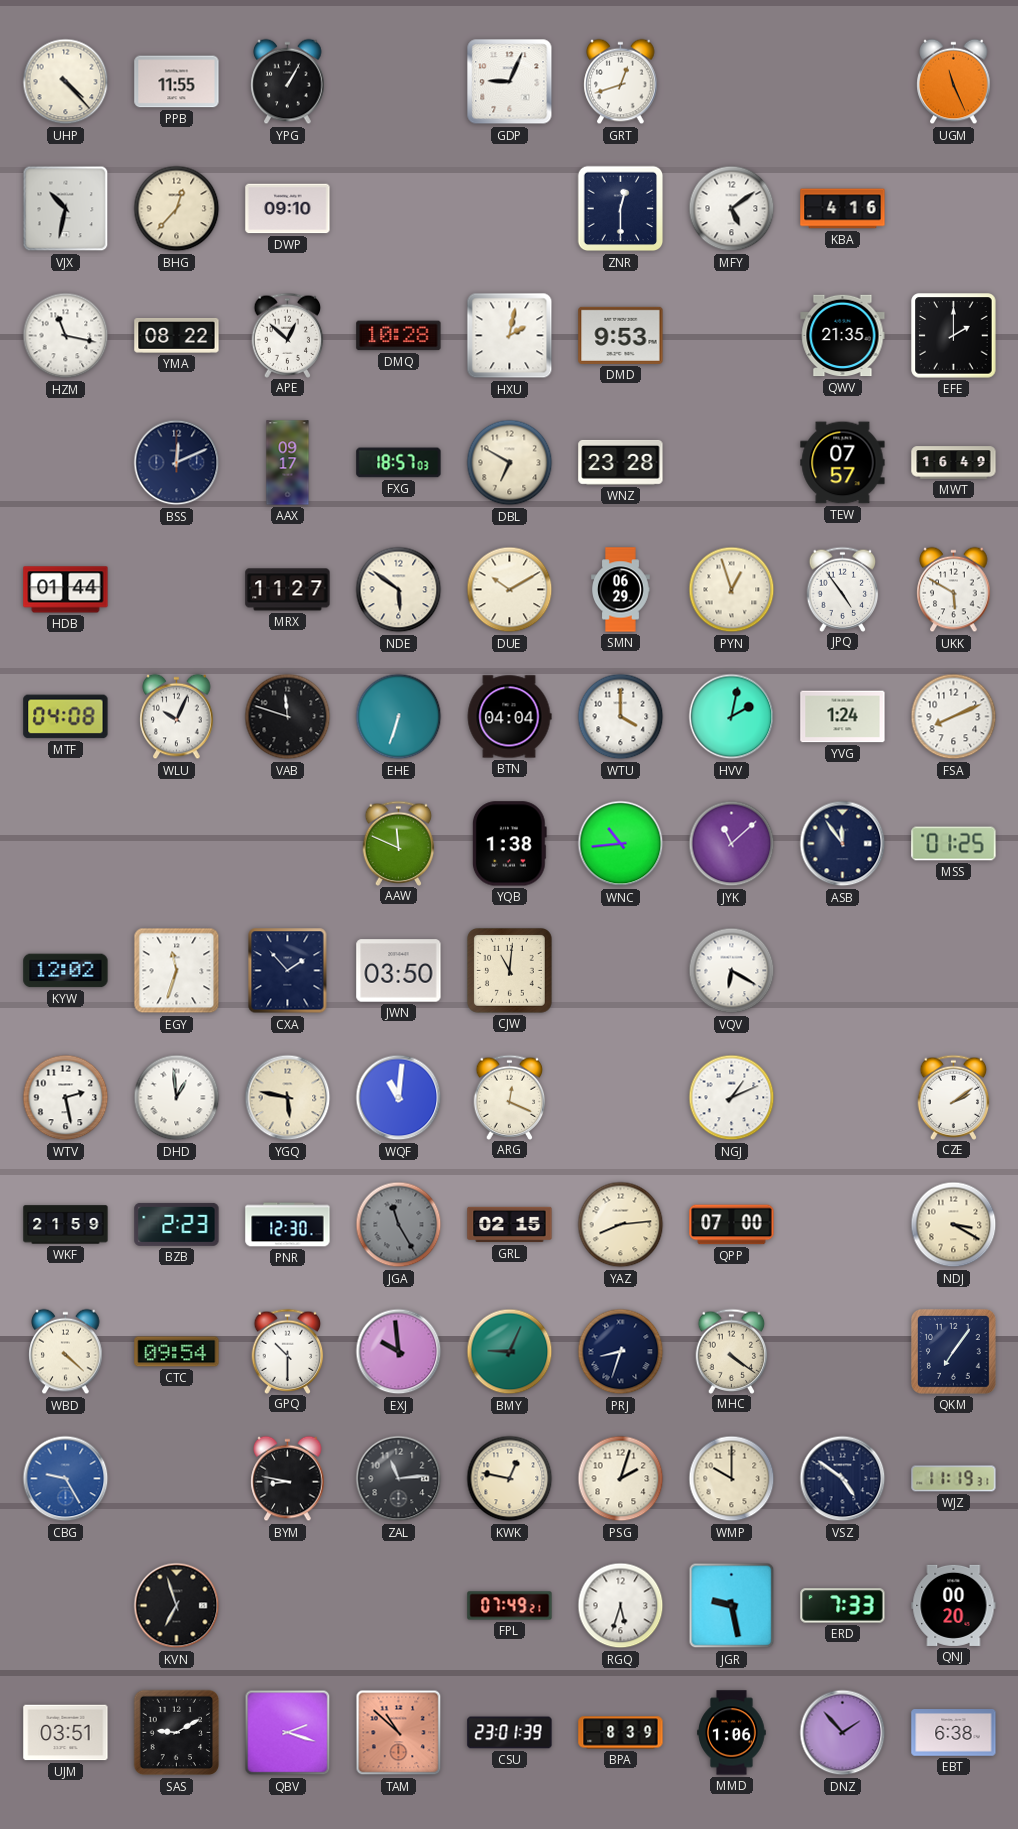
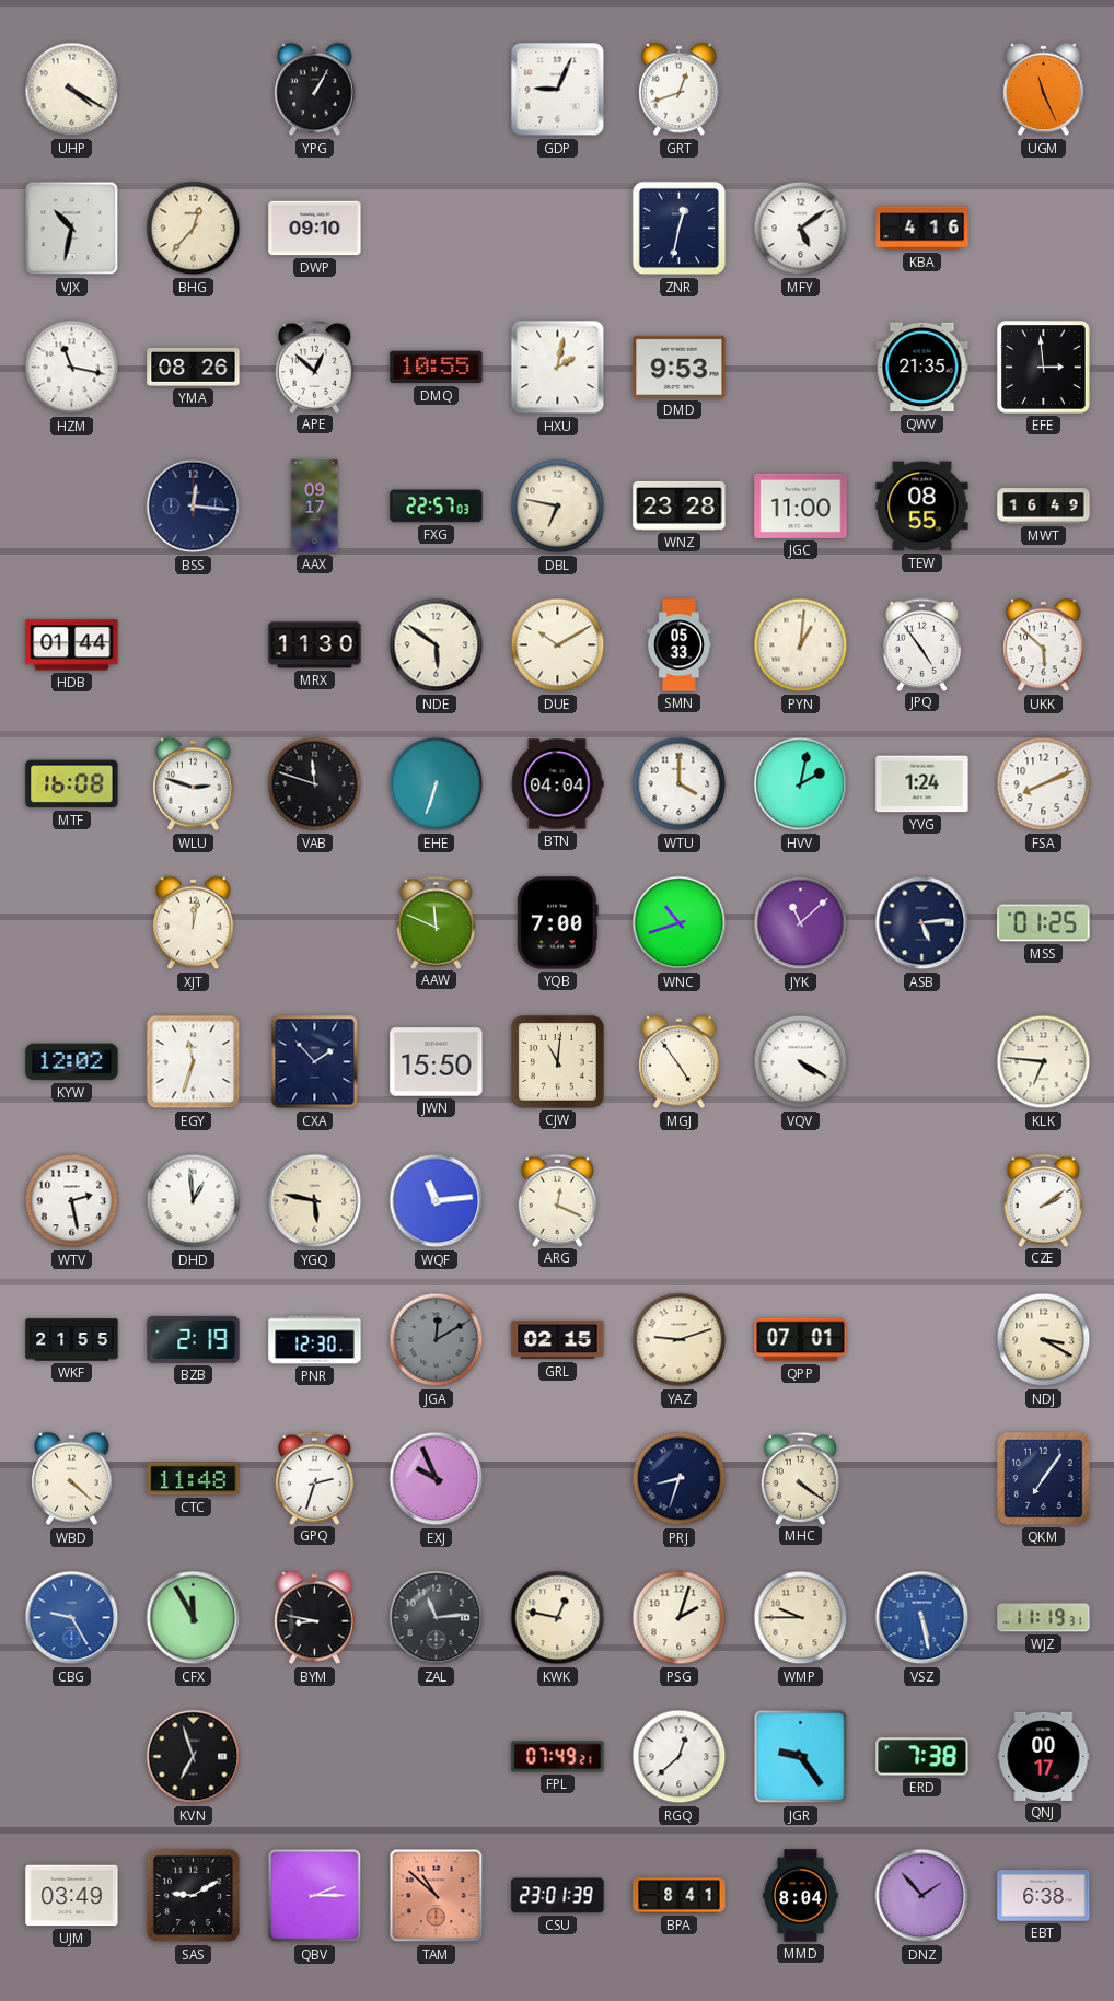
UHP: 4:23 -> 4:20
PPB: 11:55 -> none
ZNR: 12:30 -> 12:32
YMA: 08:22 -> 08:26
DMQ: 10:28 -> 10:55
EFE: 2:00 -> 2:59
BSS: 12:11 -> 12:16
FXG: 18:57 -> 22:57
DBL: 6:50 -> 6:47
JGC: none -> 11:00
TEW: 07:57 -> 08:55
MRX: 11:27 -> 11:30
SMN: 06:29 -> 05:33
PYN: 12:57 -> 1:01
UKK: 5:50 -> 5:52
MTF: 04:08 -> 16:08
WLU: 10:04 -> 2:48
XJT: none -> 12:02
YQB: 1:38 -> 7:00
WNC: 10:44 -> 10:42
ASB: 11:54 -> 5:14
JWN: 03:50 -> 15:50
MGJ: none -> 4:54
VQV: 6:20 -> 4:20
KLK: none -> 6:46
WQF: 11:01 -> 11:14
NGJ: 1:11 -> none
WKF: 21:59 -> 21:55
BZB: 2:23 -> 2:19
JGA: 11:25 -> 12:10
YAZ: 8:14 -> 9:12
QPP: 07:00 -> 07:01
CTC: 09:54 -> 11:48
GPQ: 10:30 -> 2:33
EXJ: 9:59 -> 9:56
BMY: 9:04 -> none
CFX: none -> 11:55
WMP: 10:00 -> 9:45
VSZ: 4:51 -> 5:28
VSZ dial: navy -> blue
RGQ: 5:33 -> 12:38
JGR: 9:28 -> 9:24
ERD: 7:33 -> 7:38
QNJ: 00:20 -> 00:17
UJM: 03:51 -> 03:49
QBV: 2:18 -> 2:15
BPA: 8:39 -> 8:41
MMD: 1:06 -> 8:04
